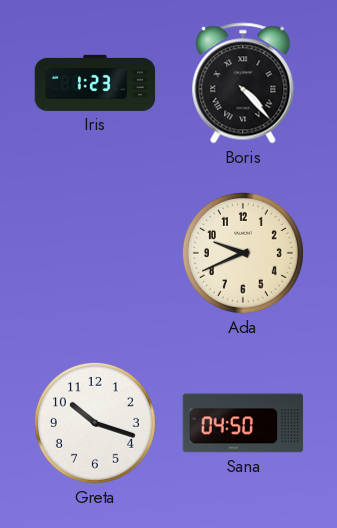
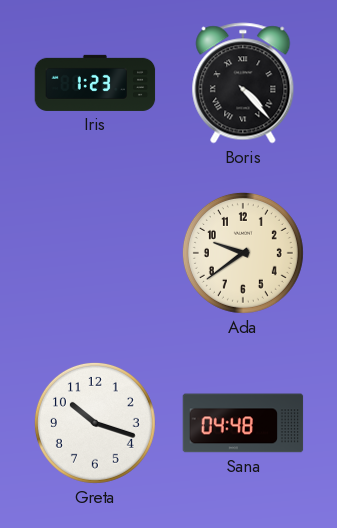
Ada: 9:41 -> 9:39
Sana: 04:50 -> 04:48
